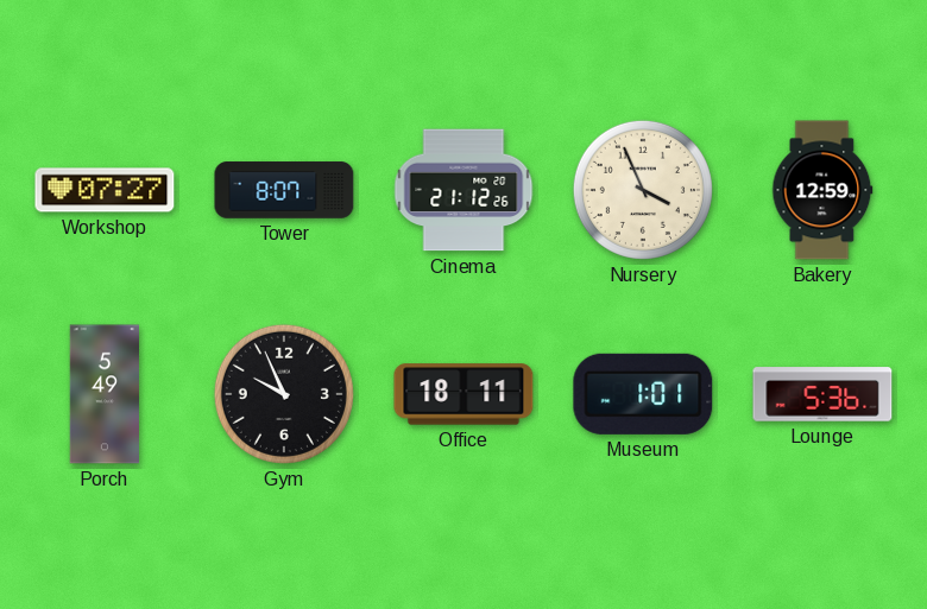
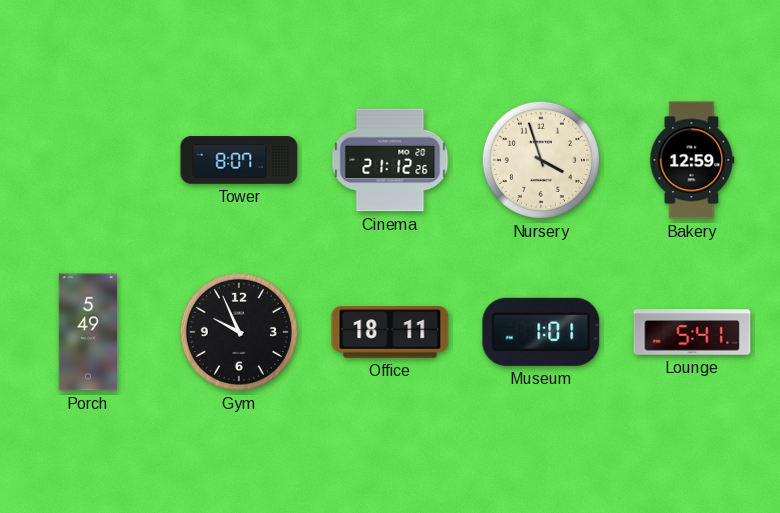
Workshop: 07:27 -> none
Nursery: 3:56 -> 3:57
Lounge: 5:36 -> 5:41
